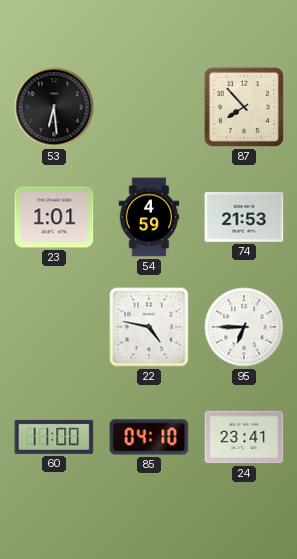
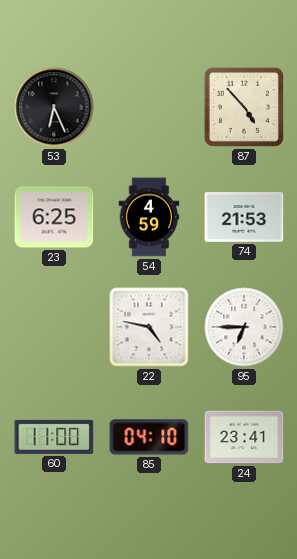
53: 6:29 -> 6:26
87: 7:53 -> 4:53
23: 1:01 -> 6:25
